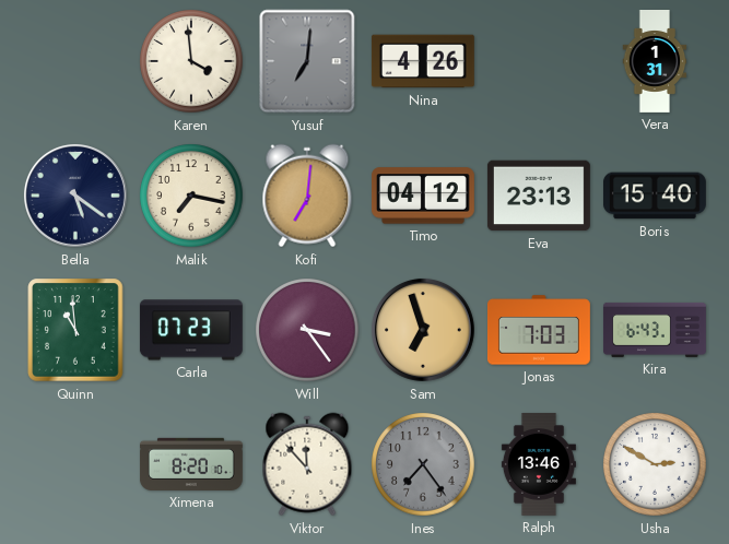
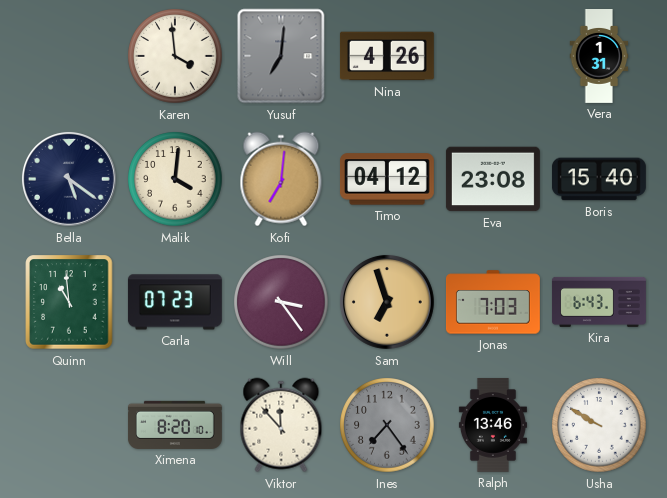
Malik: 7:17 -> 4:01
Eva: 23:13 -> 23:08
Usha: 2:50 -> 9:50
